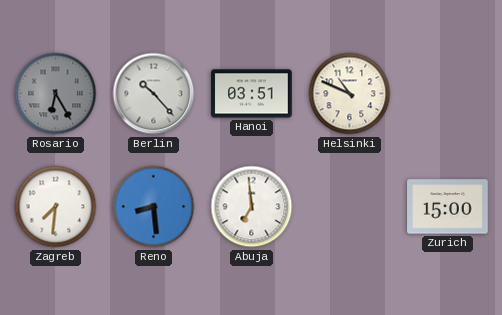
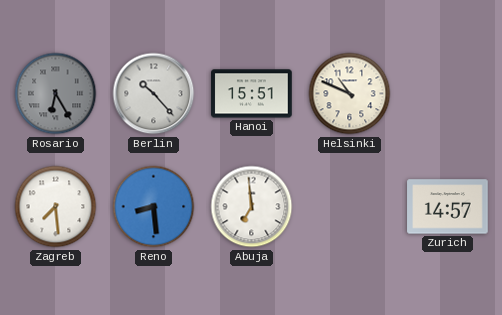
Hanoi: 03:51 -> 15:51
Zagreb: 7:31 -> 7:29
Zurich: 15:00 -> 14:57
